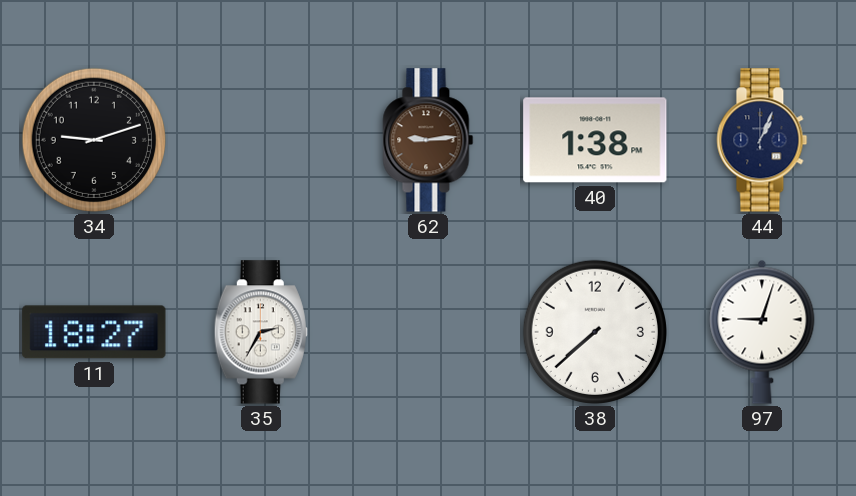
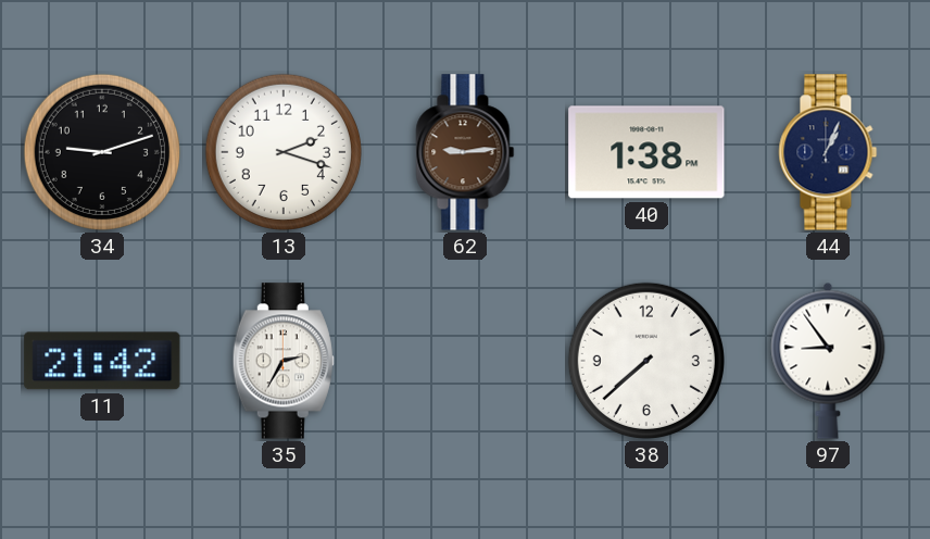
13: none -> 2:18
11: 18:27 -> 21:42
97: 9:03 -> 8:54
